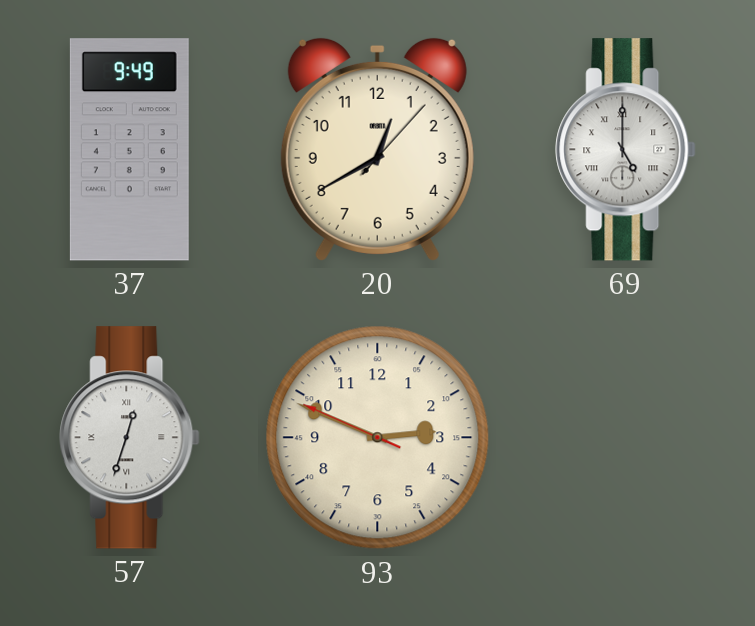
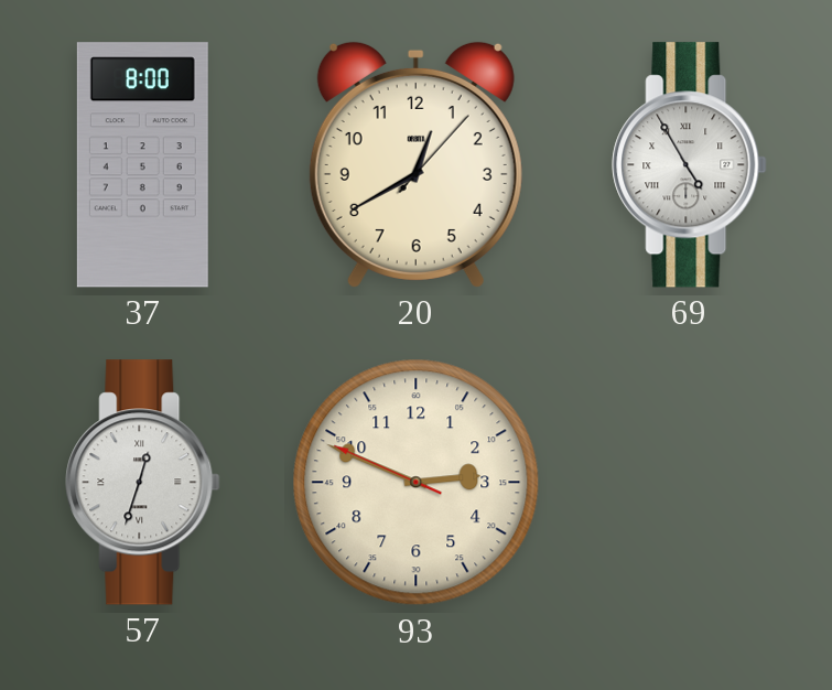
37: 9:49 -> 8:00
69: 5:00 -> 4:55
